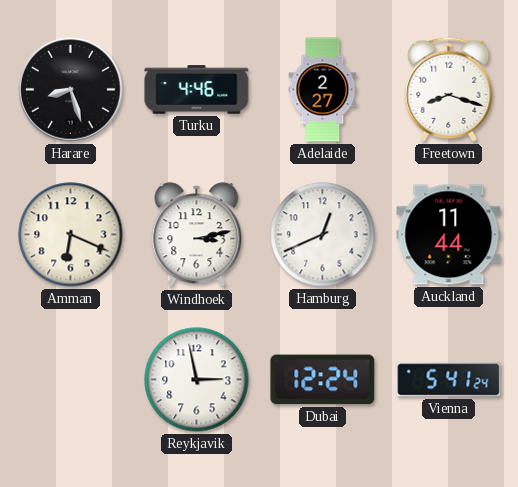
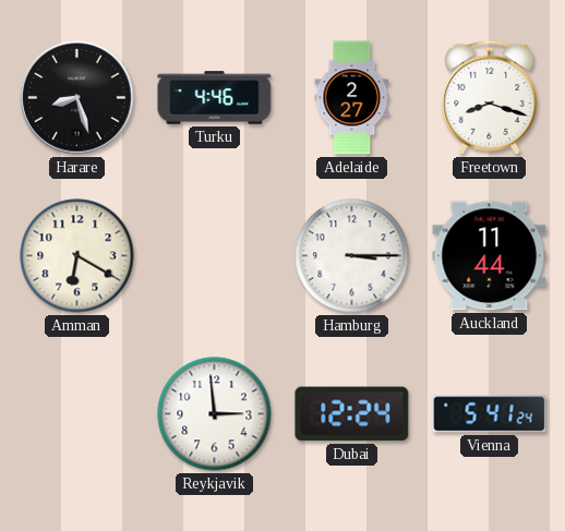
Amman: 6:19 -> 6:20
Windhoek: 3:13 -> none
Hamburg: 12:41 -> 3:15
Reykjavik: 2:58 -> 2:59
